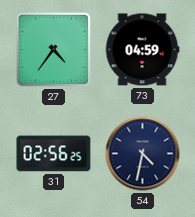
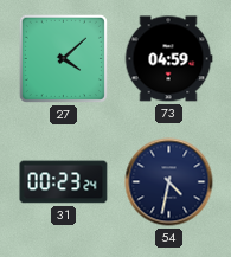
27: 4:36 -> 4:08
31: 02:56 -> 00:23
